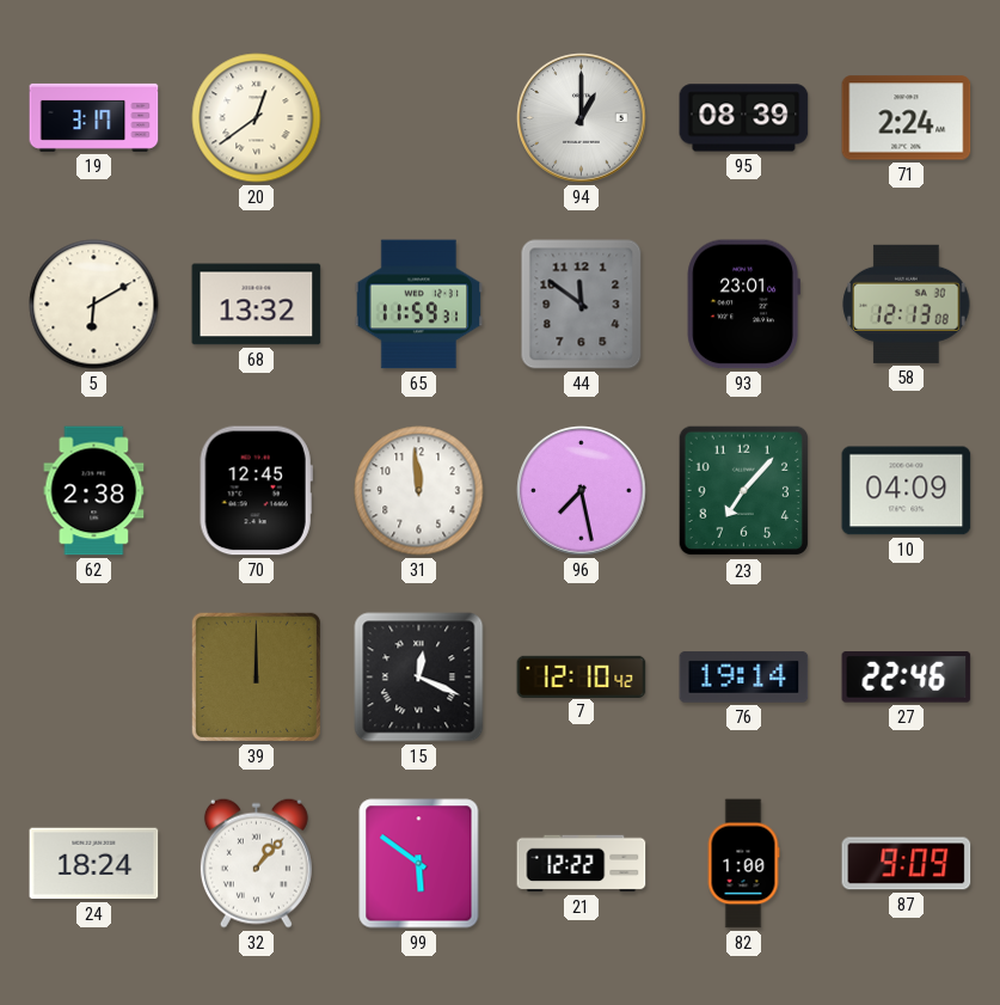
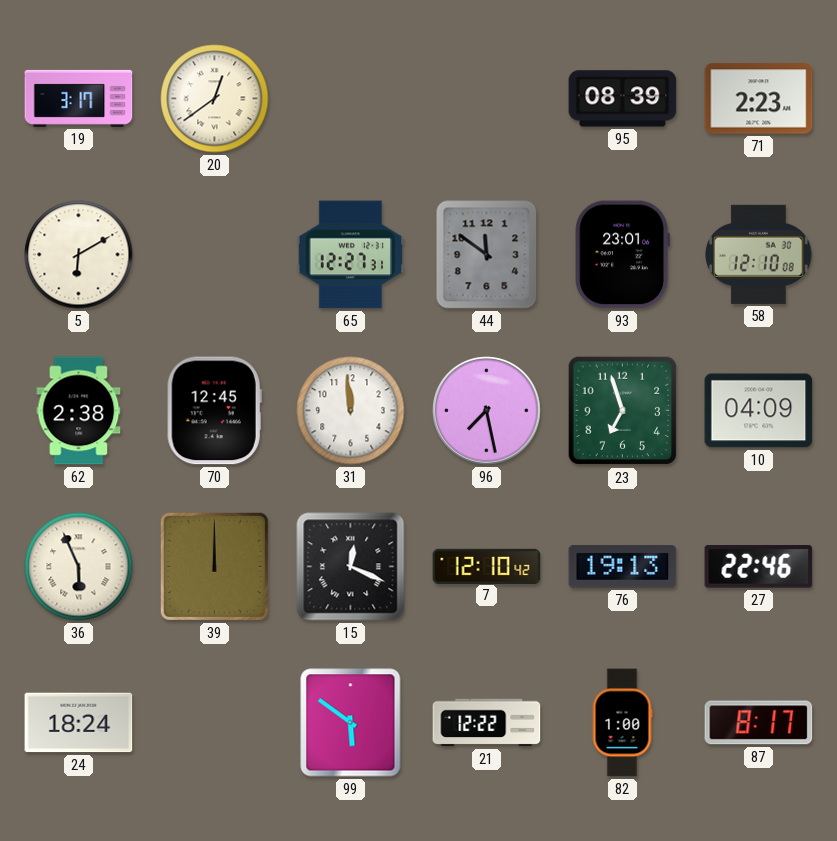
94: 1:00 -> none
71: 2:24 -> 2:23
68: 13:32 -> none
65: 11:59 -> 12:27
58: 12:13 -> 12:10
23: 7:07 -> 6:57
36: none -> 5:56
76: 19:14 -> 19:13
32: 1:07 -> none
87: 9:09 -> 8:17
